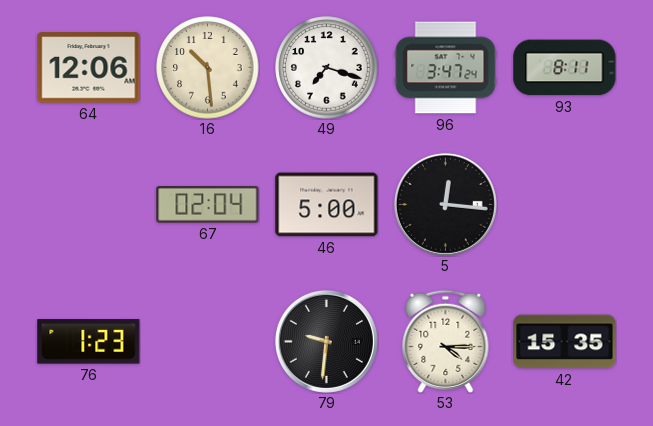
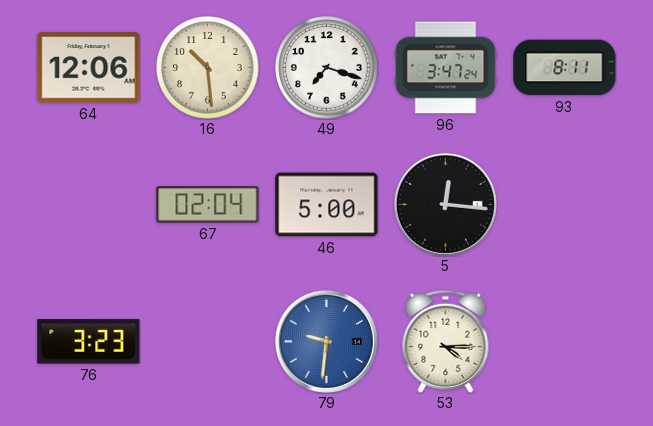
76: 1:23 -> 3:23
79 dial: black -> blue
42: 15:35 -> none
